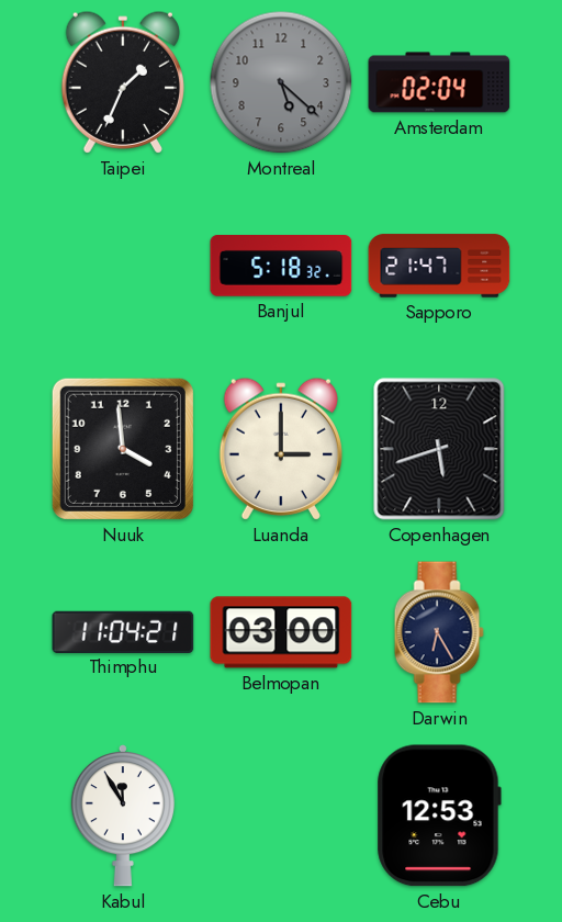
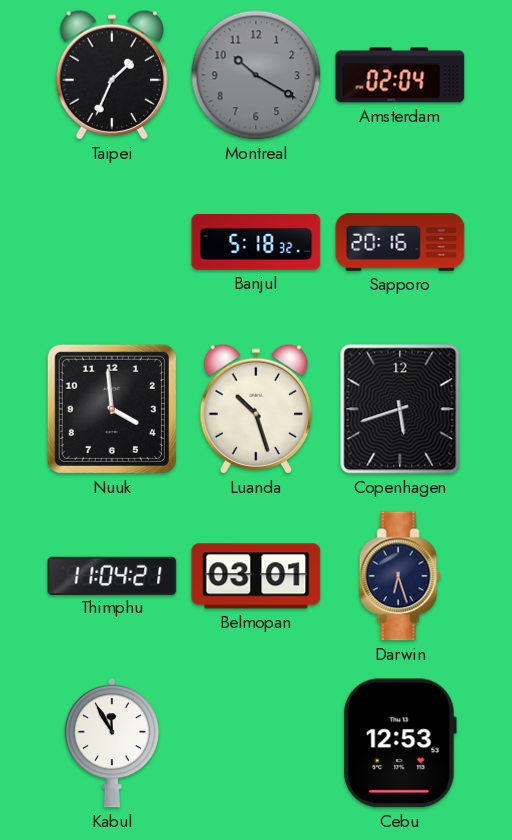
Montreal: 5:22 -> 10:20
Sapporo: 21:47 -> 20:16
Luanda: 3:00 -> 10:27
Belmopan: 03:00 -> 03:01
Darwin: 6:25 -> 6:27
